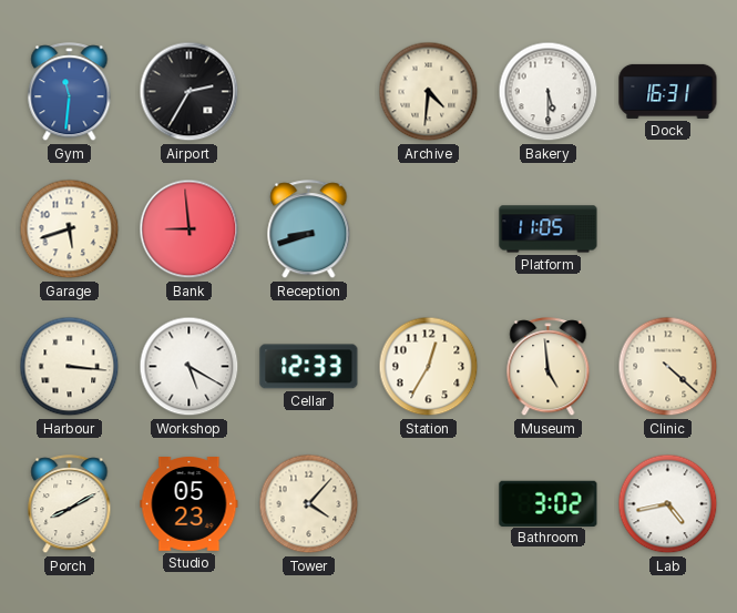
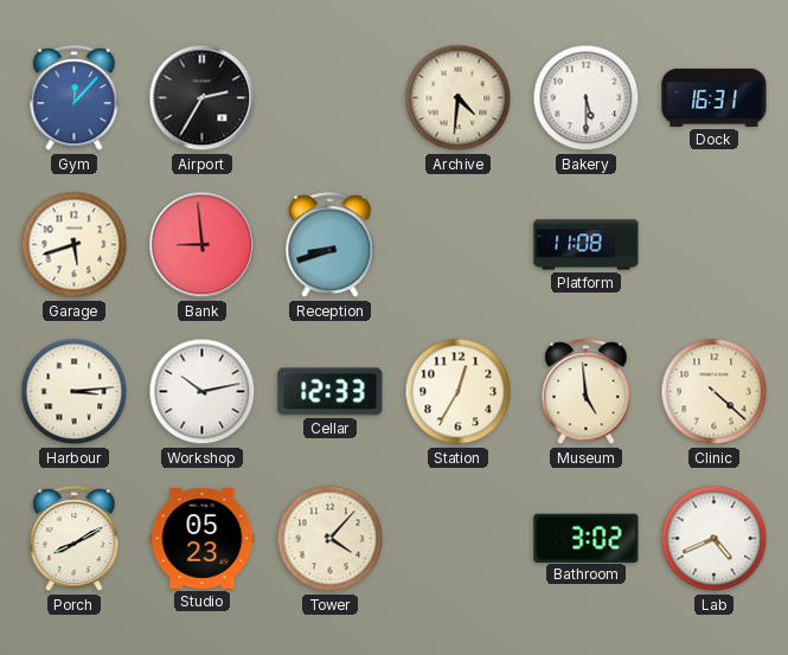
Gym: 11:31 -> 12:07
Platform: 11:05 -> 11:08
Harbour: 3:16 -> 3:14
Workshop: 5:20 -> 10:13
Lab: 4:43 -> 4:41
